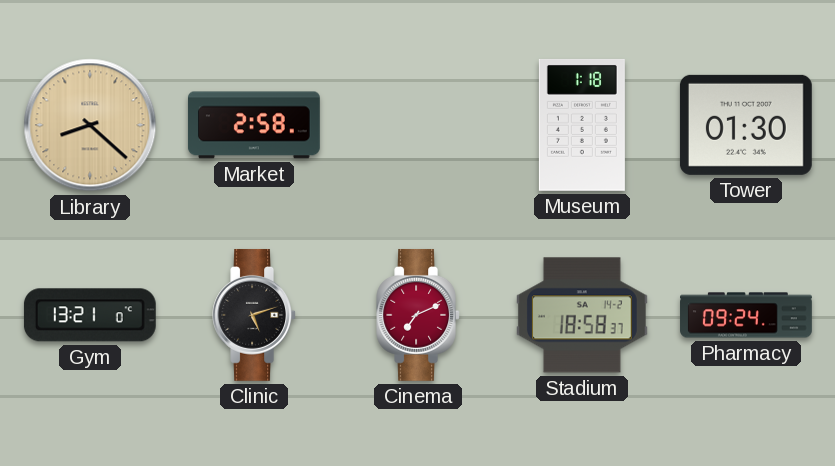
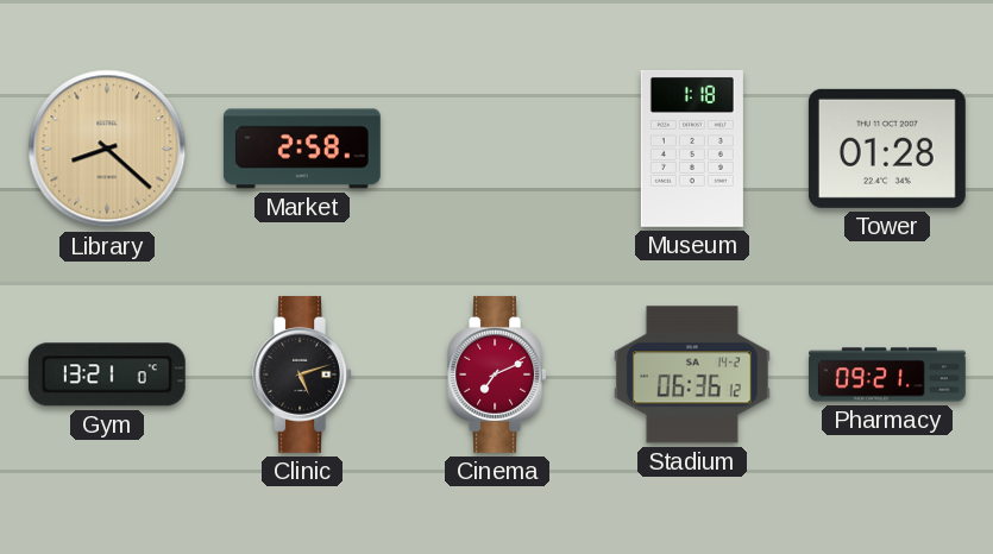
Tower: 01:30 -> 01:28
Stadium: 18:58 -> 06:36
Pharmacy: 09:24 -> 09:21
